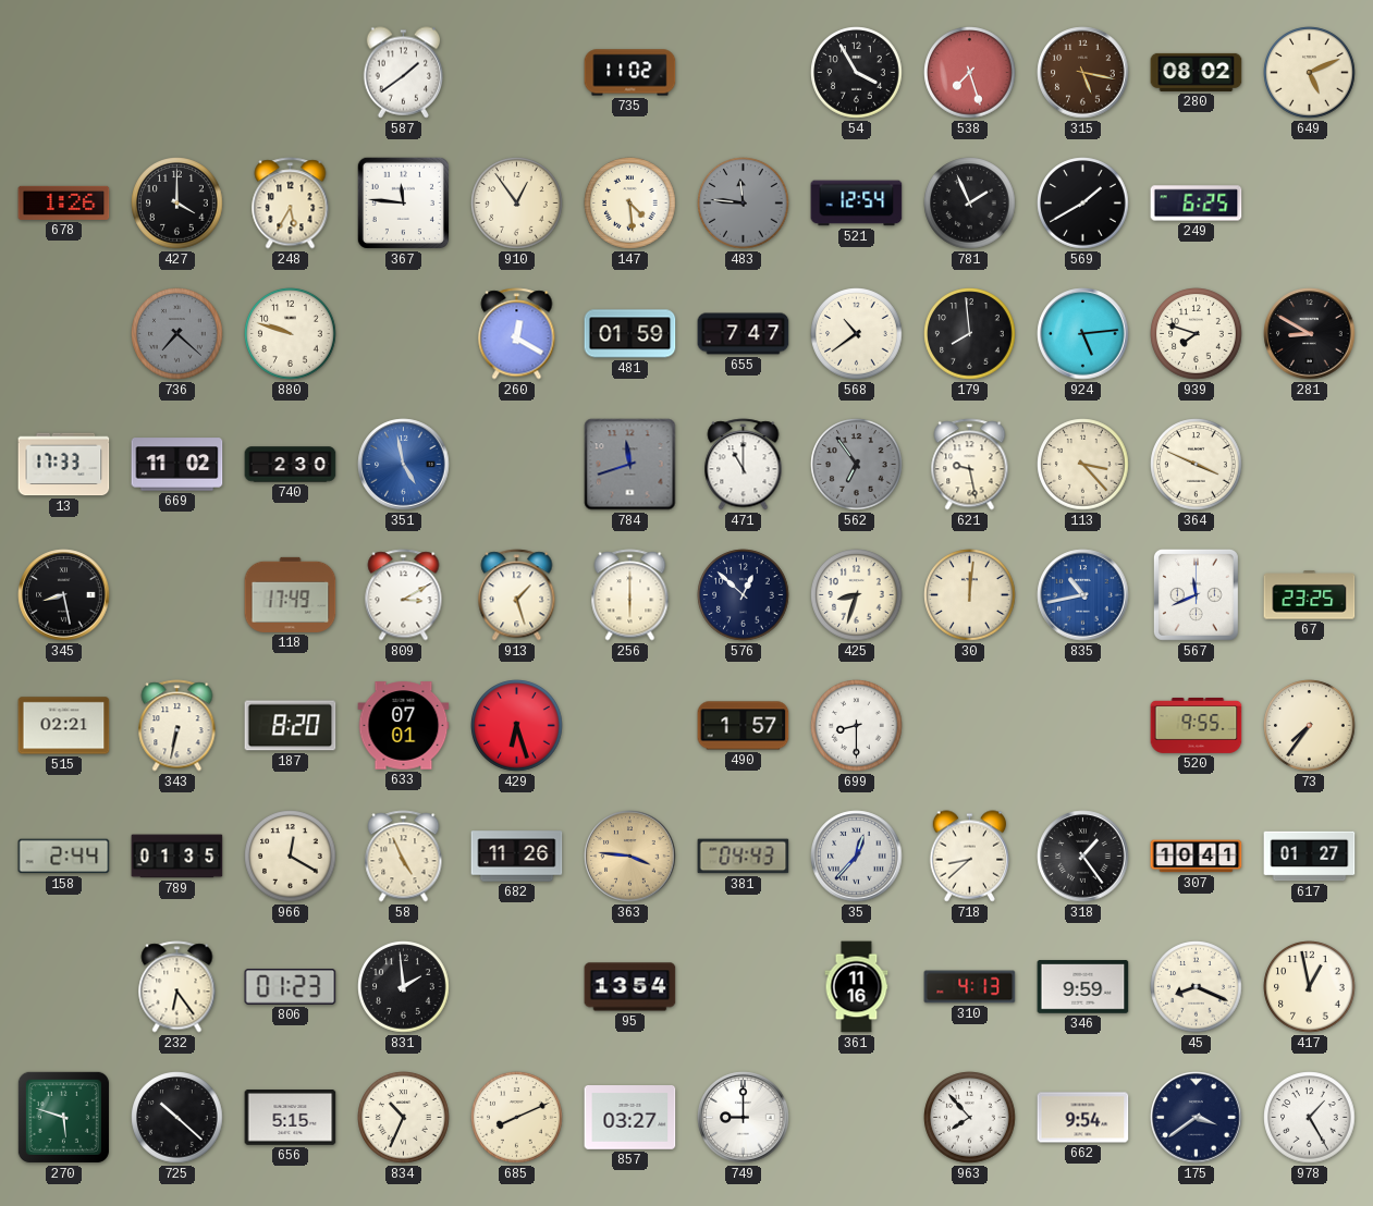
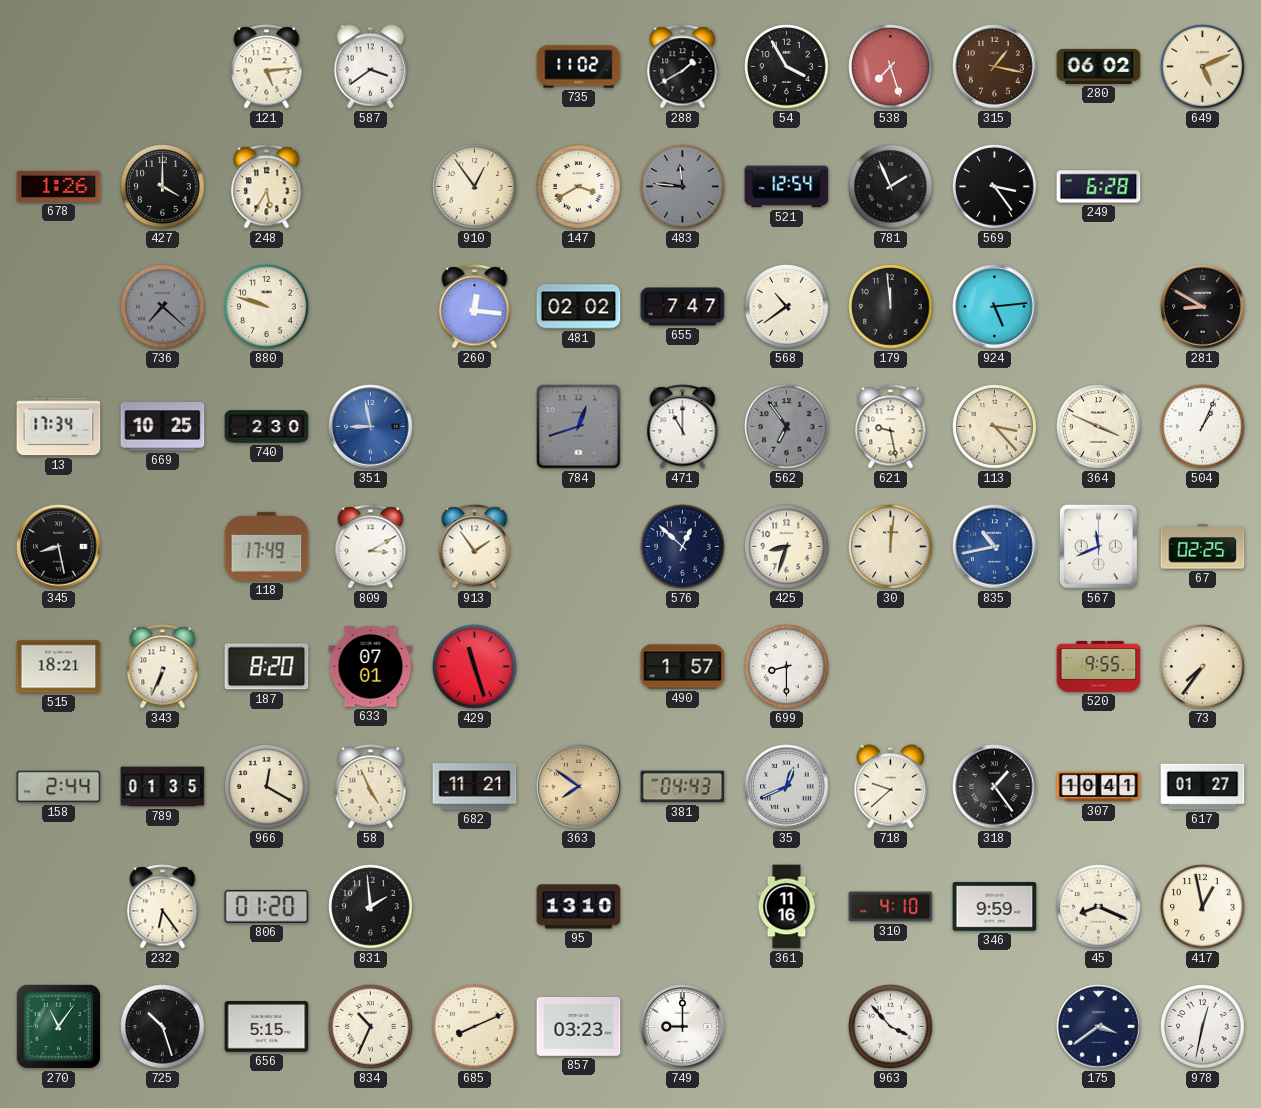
121: none -> 5:14
587: 1:39 -> 3:39
288: none -> 1:40
315: 5:17 -> 1:17
280: 08:02 -> 06:02
367: 11:46 -> none
147: 4:29 -> 3:40
569: 1:40 -> 3:24
249: 6:25 -> 6:28
260: 12:20 -> 12:16
481: 01:59 -> 02:02
179: 7:59 -> 11:59
939: 7:48 -> none
13: 17:33 -> 17:34
669: 11:02 -> 10:25
351: 4:58 -> 8:58
784: 11:42 -> 12:42
504: none -> 1:04
913: 1:27 -> 1:54
256: 6:00 -> none
67: 23:25 -> 02:25
515: 02:21 -> 18:21
343: 6:32 -> 6:34
429: 6:27 -> 11:27
682: 11:26 -> 11:21
363: 3:46 -> 7:51
35: 12:37 -> 12:41
718: 8:38 -> 9:38
806: 01:23 -> 01:20
95: 13:54 -> 13:10
310: 4:13 -> 4:10
270: 5:48 -> 11:06
725: 10:22 -> 10:27
857: 03:27 -> 03:23
963: 7:53 -> 3:53
662: 9:54 -> none
978: 1:25 -> 12:32
